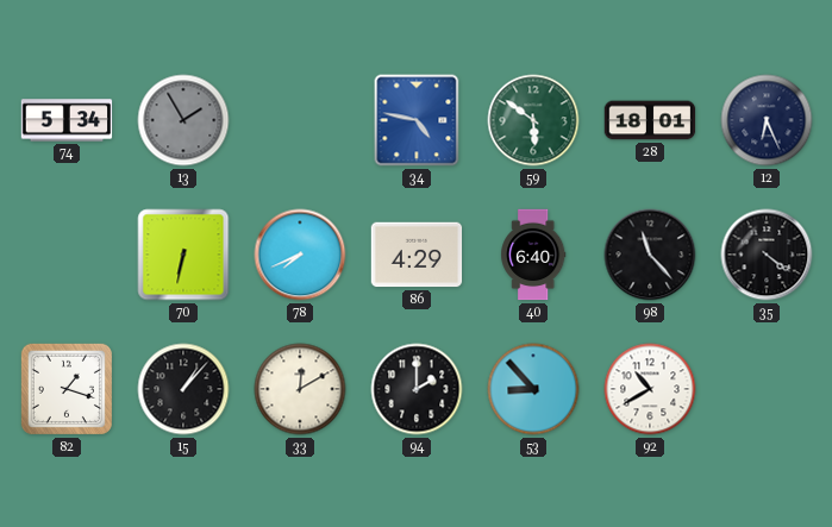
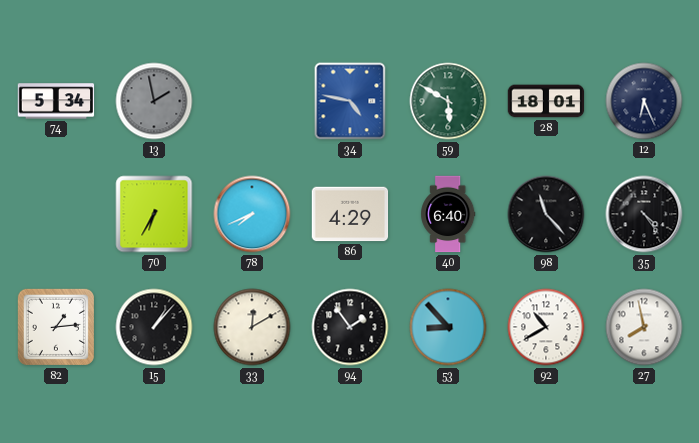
13: 1:55 -> 1:58
59: 5:51 -> 5:50
70: 6:32 -> 6:35
35: 4:21 -> 4:24
82: 1:18 -> 1:14
94: 2:00 -> 1:54
27: none -> 7:58
